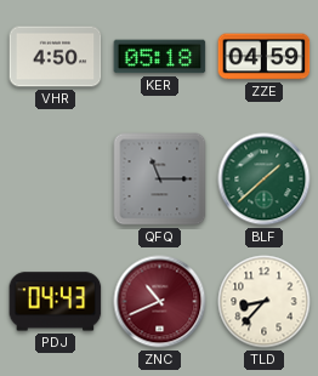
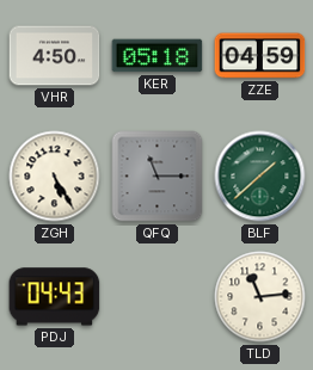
ZGH: none -> 5:25
ZNC: 10:41 -> none
TLD: 8:37 -> 11:14
